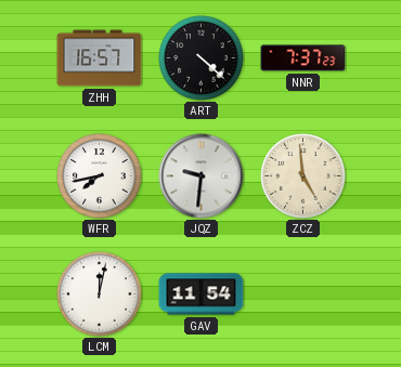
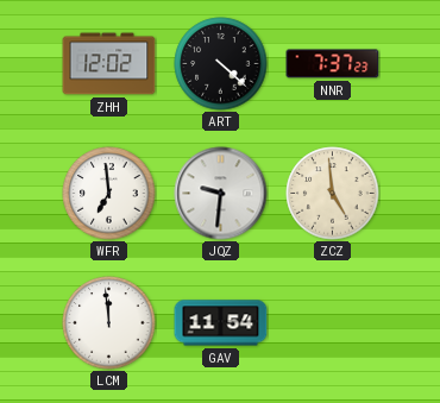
ZHH: 16:57 -> 12:02
WFR: 7:43 -> 6:59
LCM: 12:02 -> 11:59
